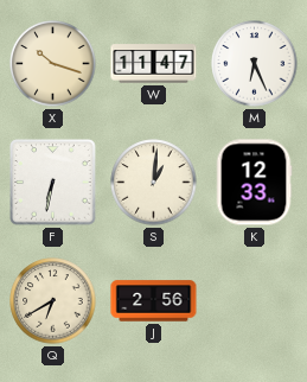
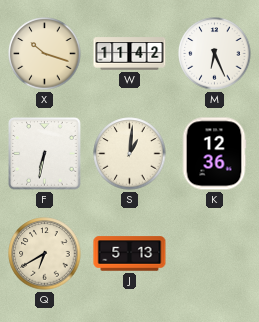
W: 11:47 -> 11:42
K: 12:33 -> 12:36
J: 2:56 -> 5:13
